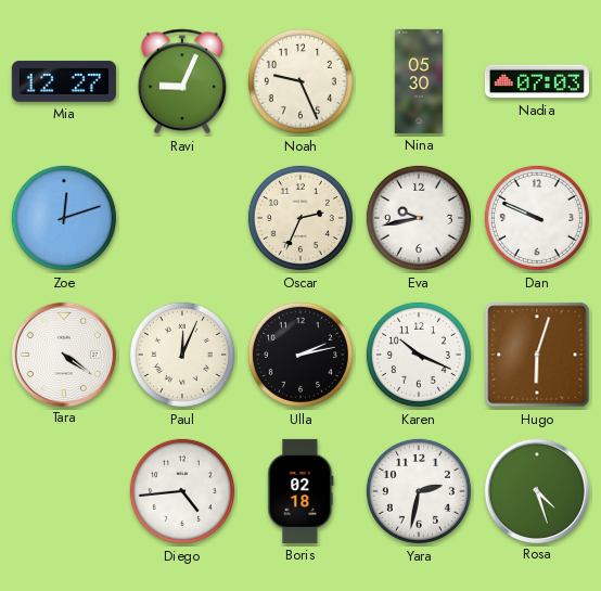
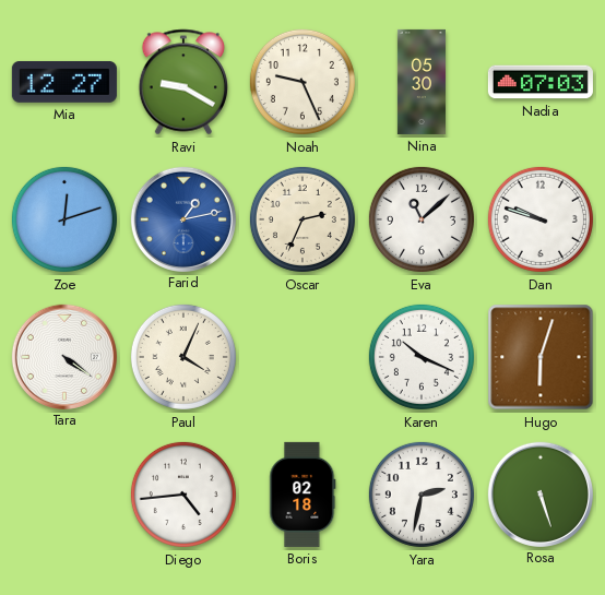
Ravi: 9:04 -> 9:20
Farid: none -> 1:13
Eva: 9:43 -> 11:08
Dan: 9:49 -> 9:48
Paul: 12:04 -> 4:04
Ulla: 2:13 -> none
Rosa: 4:27 -> 5:27
